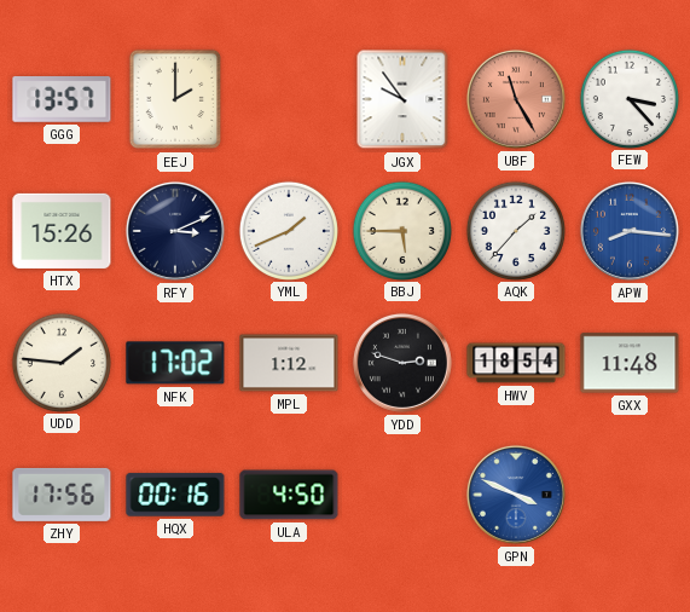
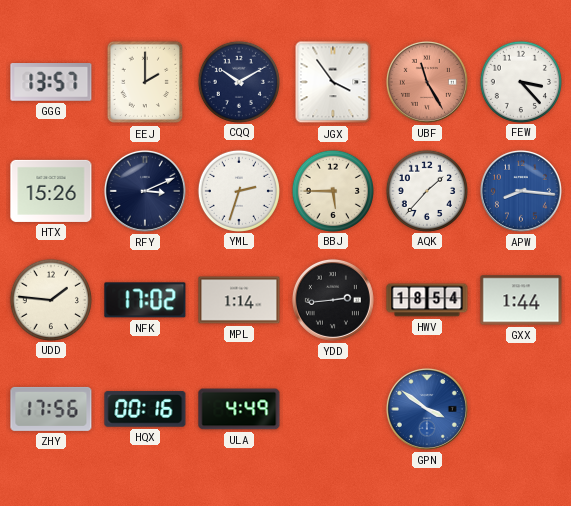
CQQ: none -> 10:10
JGX: 9:54 -> 3:54
YML: 1:41 -> 2:33
MPL: 1:12 -> 1:14
YDD: 2:48 -> 2:44
GXX: 11:48 -> 1:44
ULA: 4:50 -> 4:49
GPN: 3:49 -> 3:51
